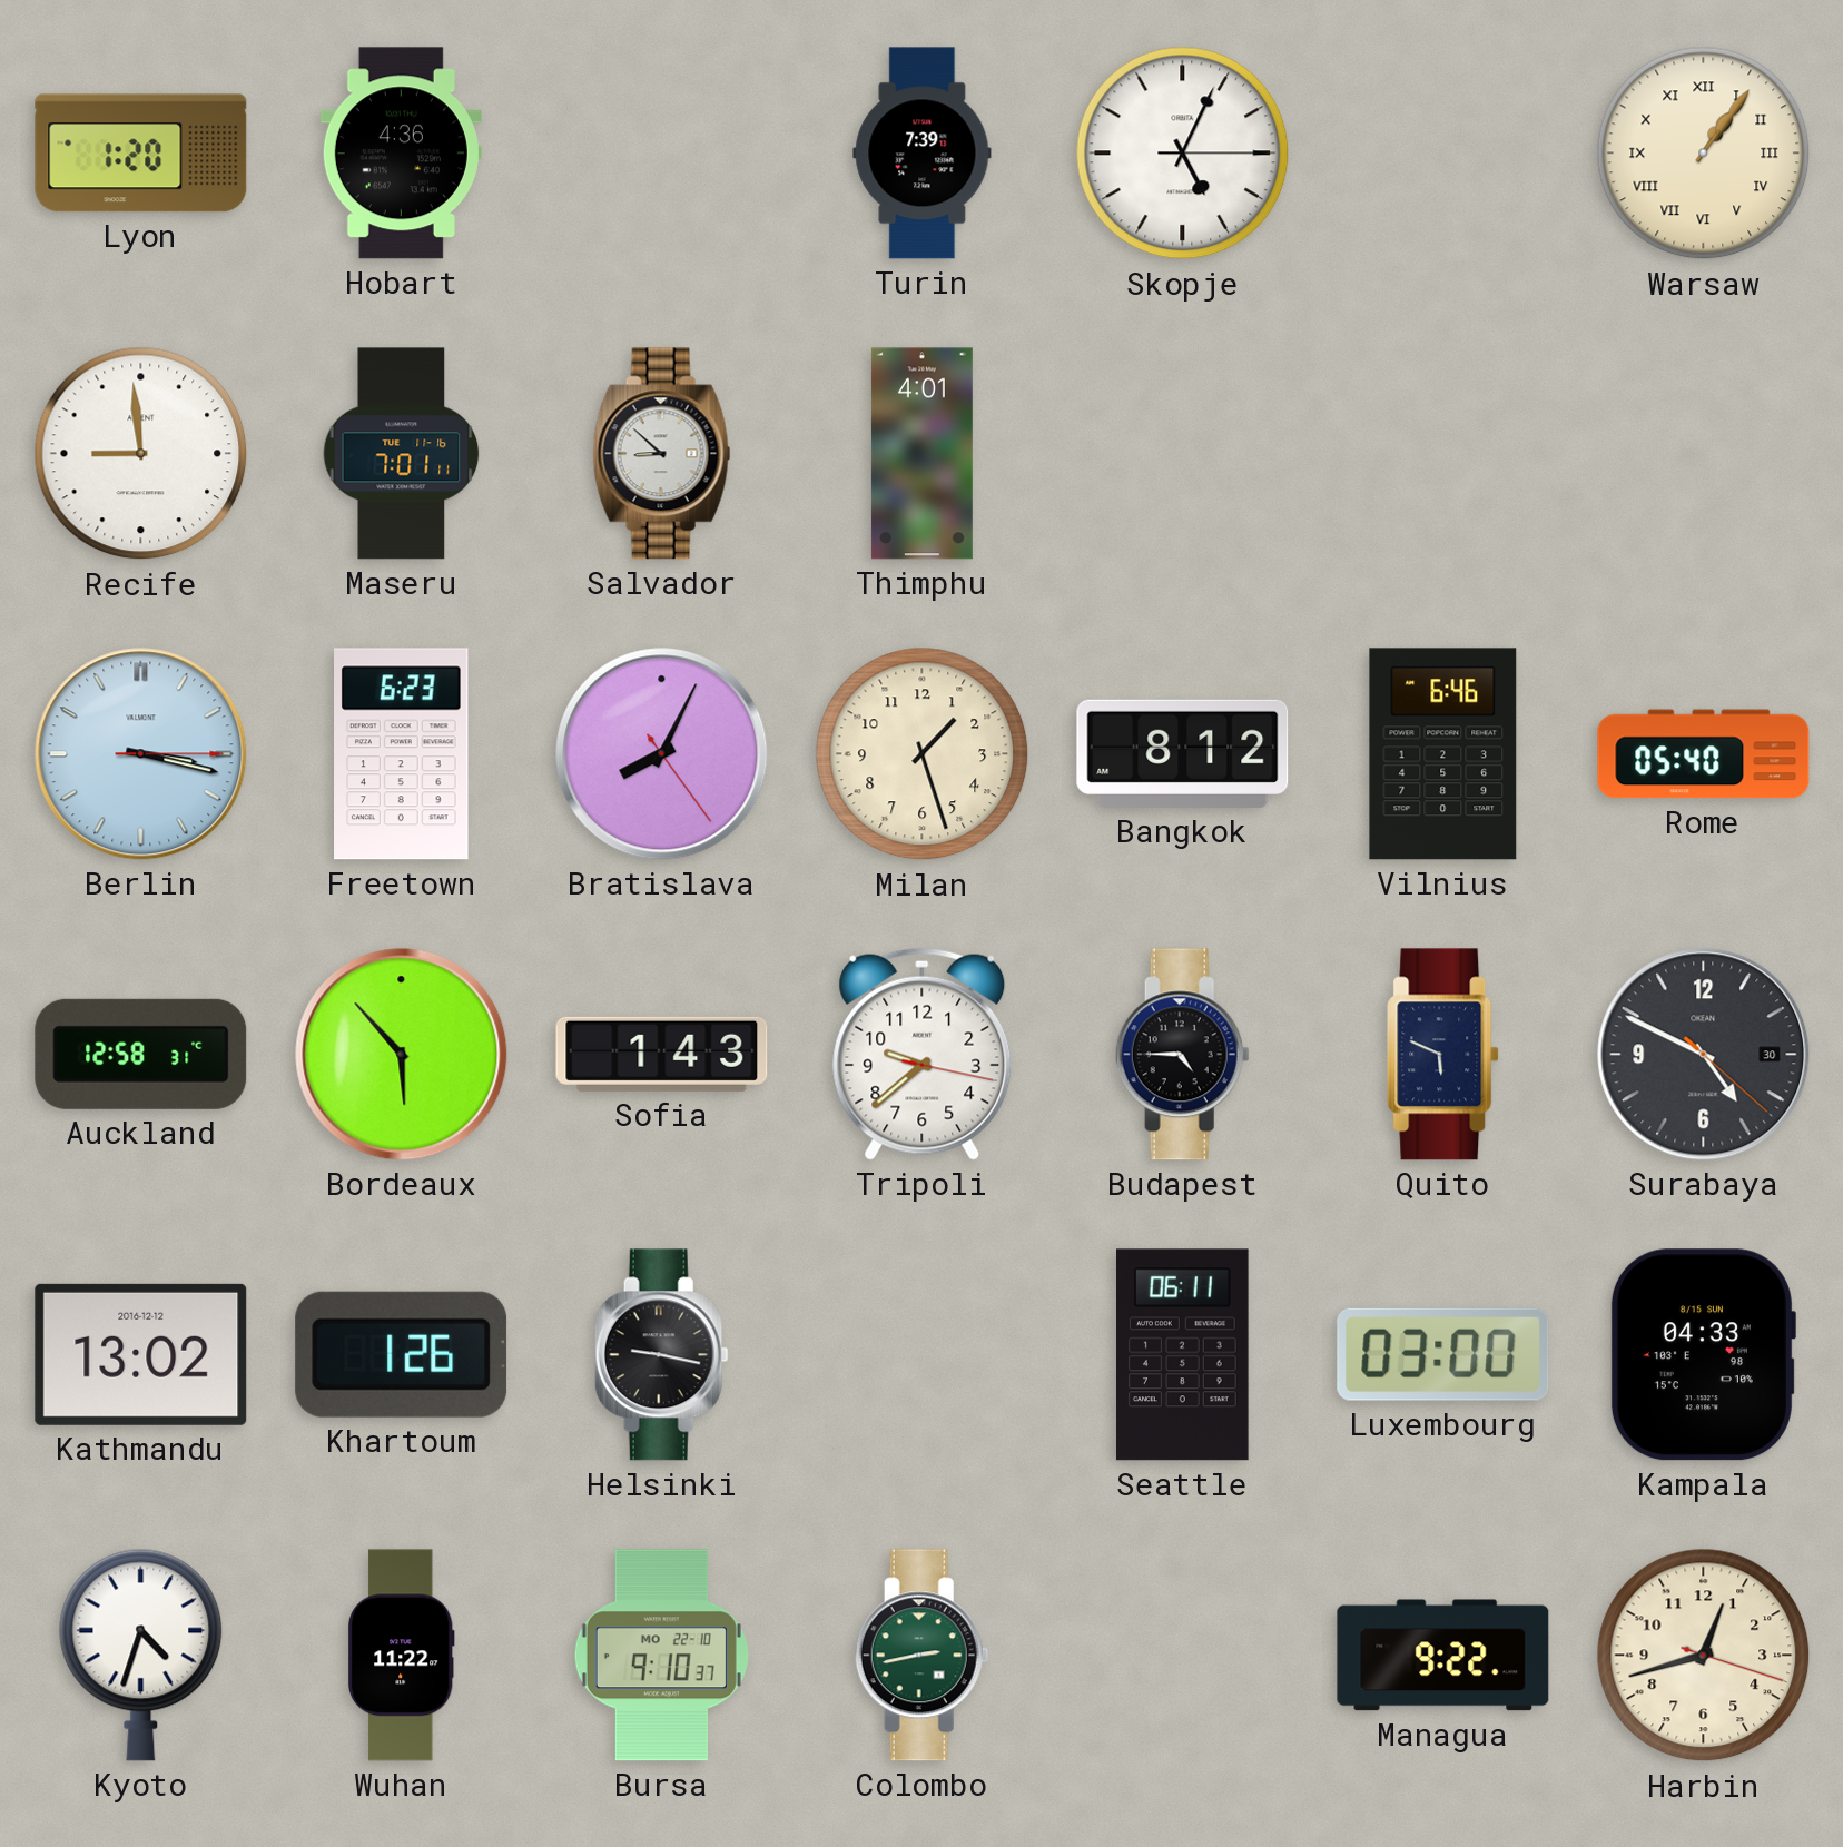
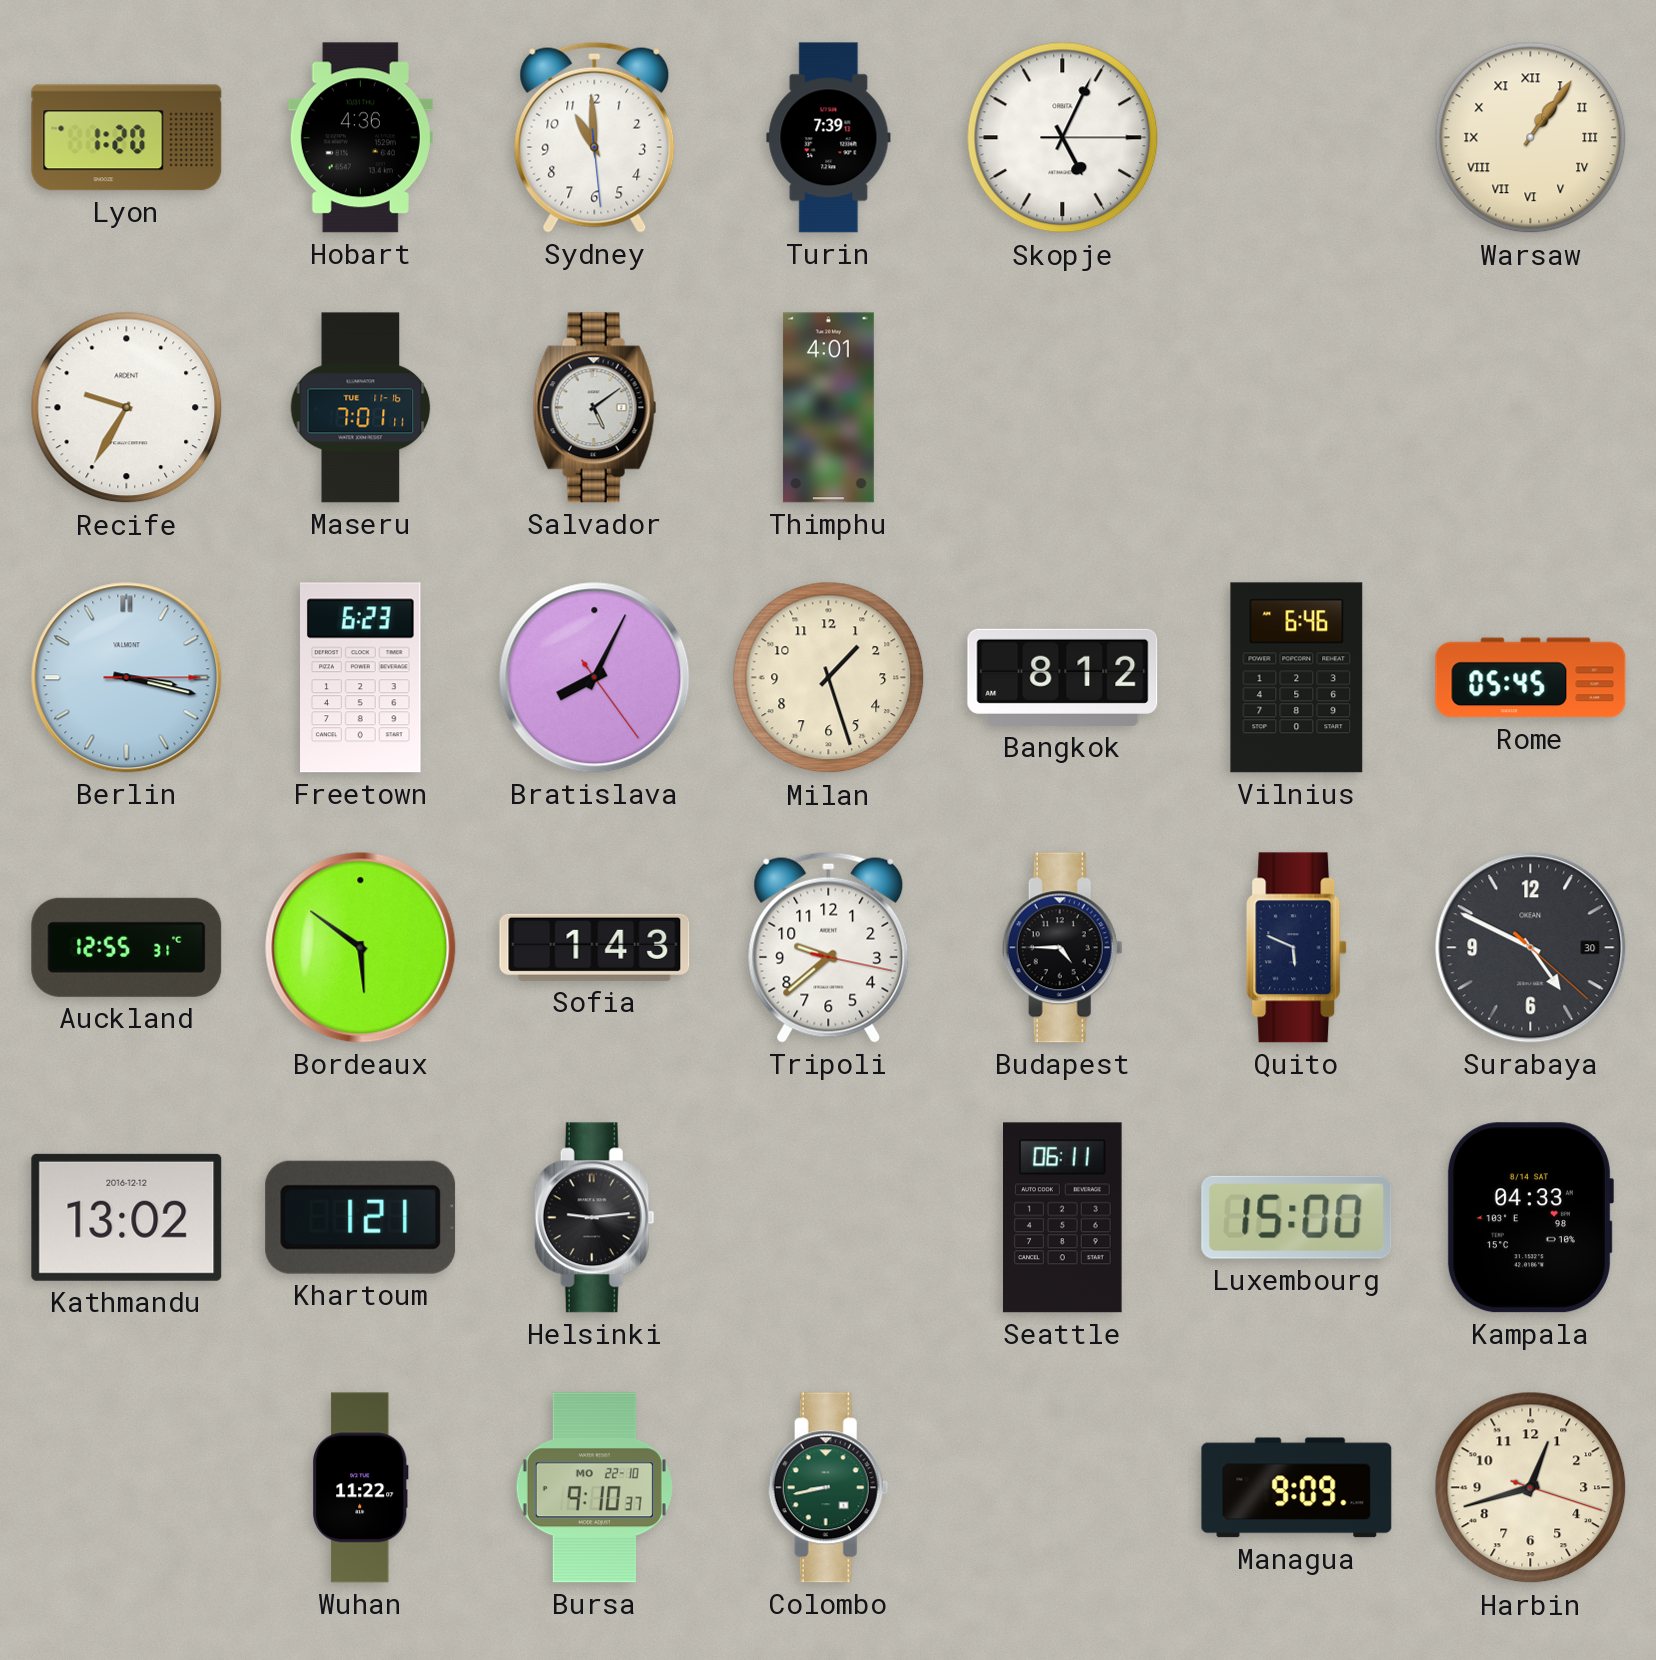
Sydney: none -> 10:59
Recife: 8:59 -> 9:35
Salvador: 8:52 -> 5:09
Rome: 05:40 -> 05:45
Auckland: 12:58 -> 12:55
Bordeaux: 5:53 -> 5:51
Khartoum: 1:26 -> 1:21
Helsinki: 9:17 -> 9:14
Luxembourg: 03:00 -> 15:00
Kampala date: 8/15 SUN -> 8/14 SAT
Kyoto: 4:33 -> none
Colombo: 2:43 -> 8:43
Managua: 9:22 -> 9:09
